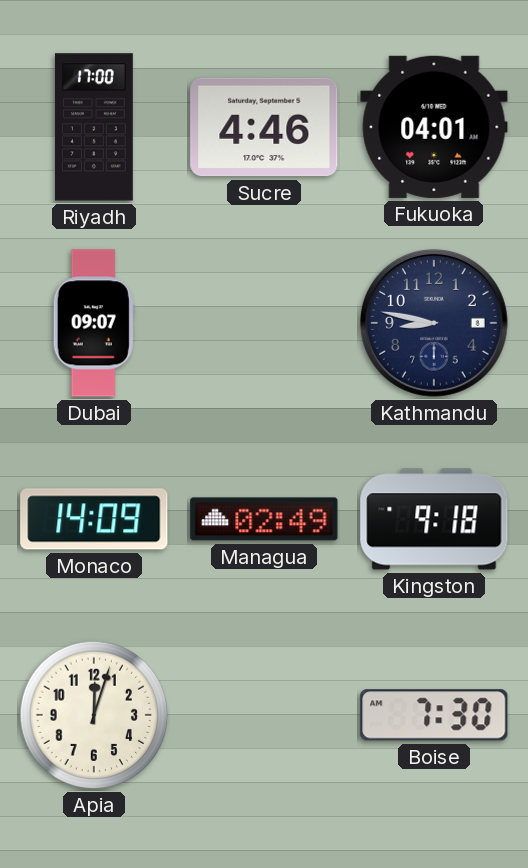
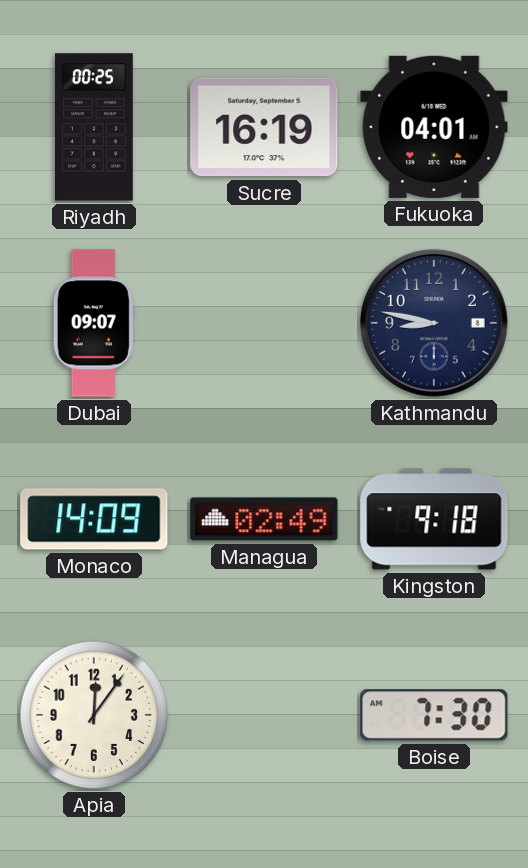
Riyadh: 17:00 -> 00:25
Sucre: 4:46 -> 16:19
Apia: 12:03 -> 12:06
